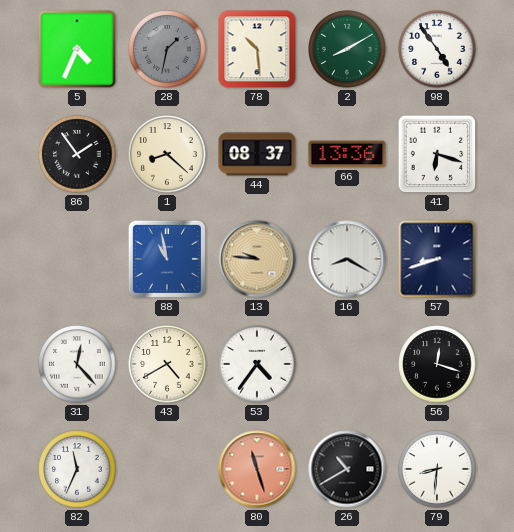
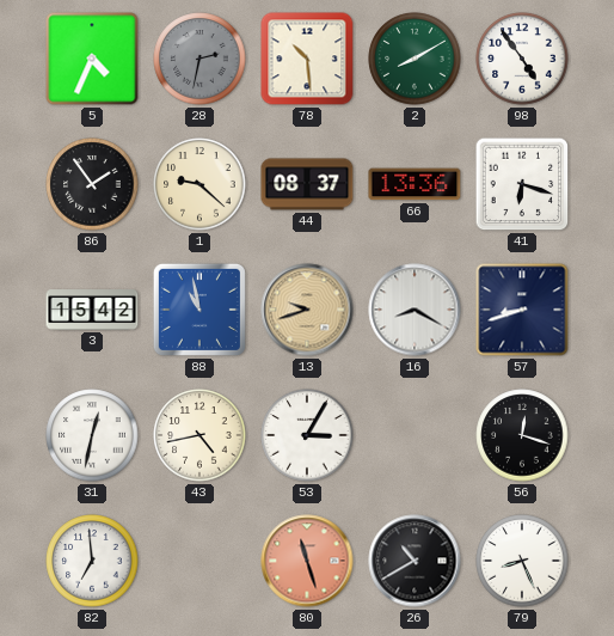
28: 1:32 -> 2:32
1: 8:22 -> 9:22
3: none -> 15:42
13: 9:46 -> 9:42
31: 12:23 -> 12:32
43: 4:40 -> 4:43
53: 4:36 -> 3:05
82: 11:34 -> 6:59
79: 8:31 -> 8:26
